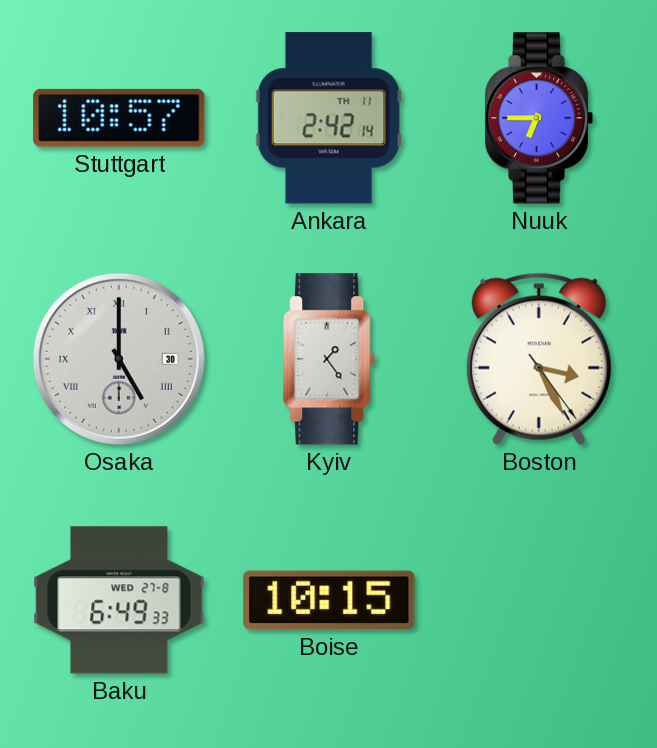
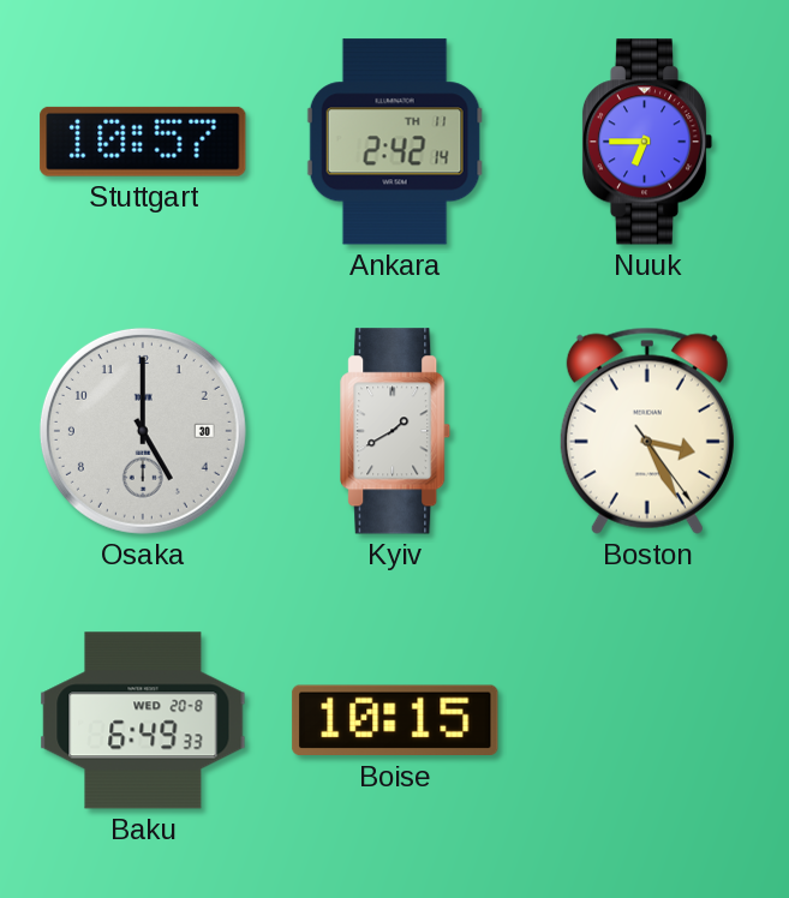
Osaka numerals: Roman -> Arabic
Kyiv: 1:24 -> 1:40
Baku date: WED 27-8 -> WED 20-8
